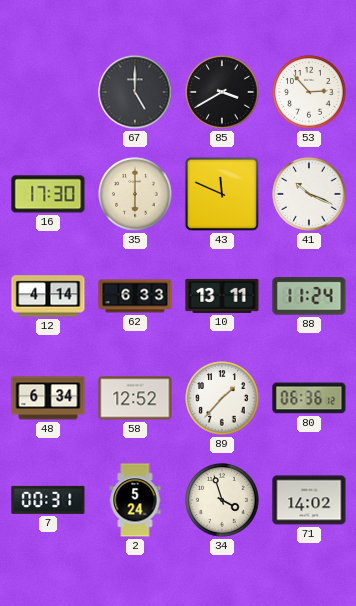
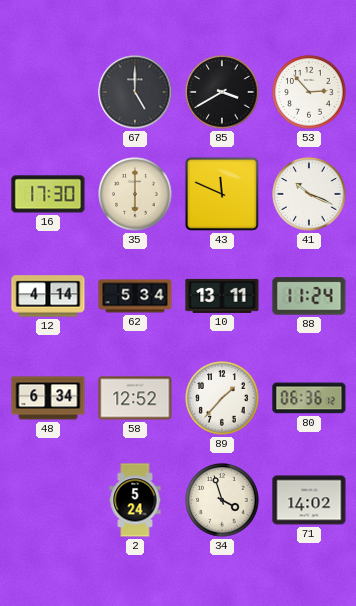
62: 6:33 -> 5:34
7: 00:31 -> none
